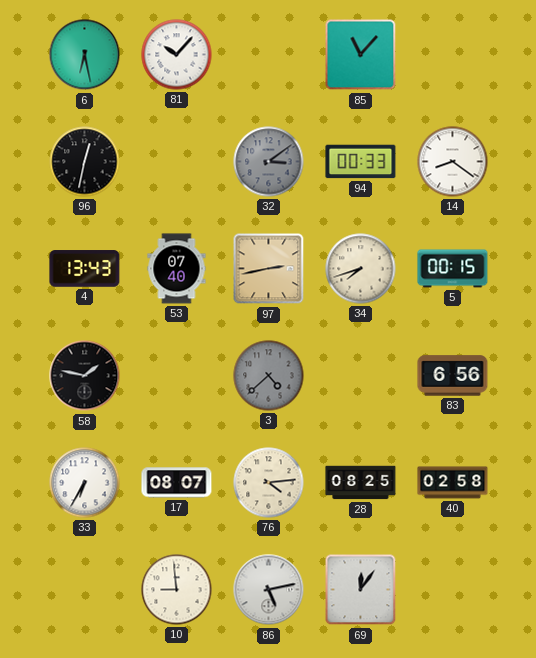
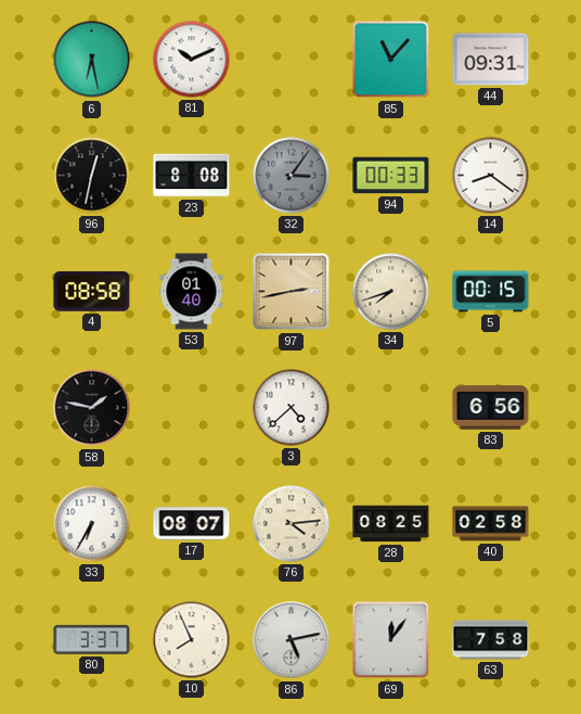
81: 10:07 -> 10:11
44: none -> 09:31
23: none -> 8:08
32: 3:09 -> 3:06
4: 13:43 -> 08:58
53: 07:40 -> 01:40
3 dial: grey -> white
80: none -> 3:37
10: 8:59 -> 7:56
63: none -> 7:58
